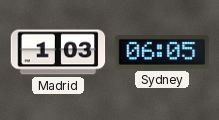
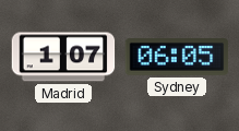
Madrid: 1:03 -> 1:07
